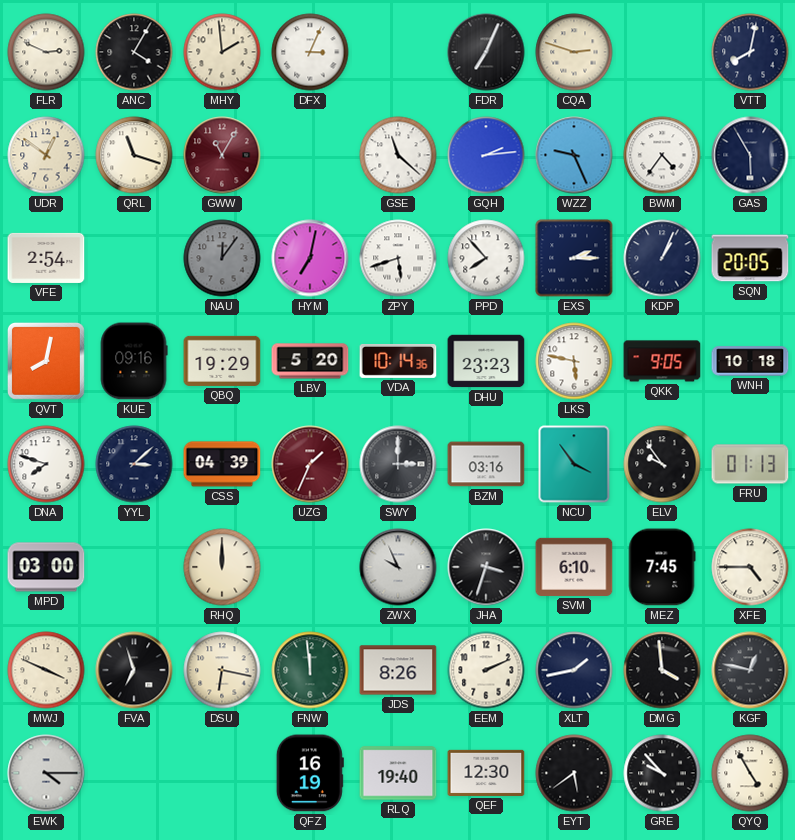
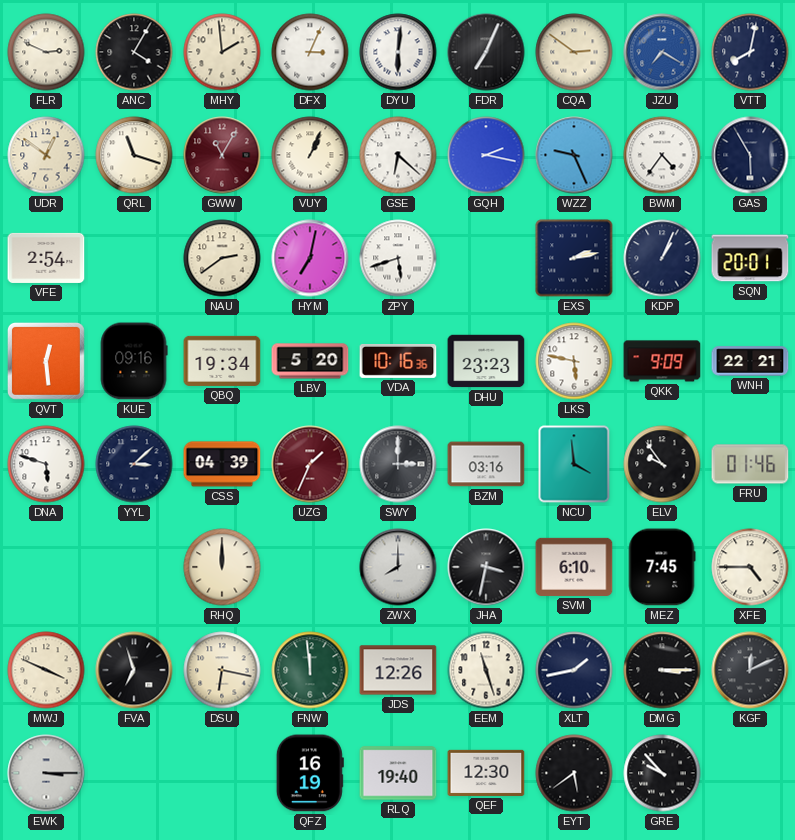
DYU: none -> 6:01
CQA: 2:48 -> 2:51
JZU: none -> 7:20
VUY: none -> 1:04
GSE: 11:22 -> 6:22
GQH: 2:14 -> 2:17
NAU: 12:06 -> 2:39
NAU dial: grey -> cream
PPD: 7:53 -> none
EXS: 2:15 -> 2:13
SQN: 20:05 -> 20:01
QVT: 8:02 -> 12:29
QBQ: 19:29 -> 19:34
VDA: 10:14 -> 10:16
QKK: 9:05 -> 9:09
WNH: 10:18 -> 22:21
DNA: 7:48 -> 5:48
NCU: 3:54 -> 3:59
FRU: 01:13 -> 01:46
MPD: 03:00 -> none
ZWX: 9:56 -> 8:00
JHA: 3:33 -> 3:32
JDS: 8:26 -> 12:26
EEM: 2:11 -> 11:27
DMG: 3:59 -> 3:15
KGF: 12:47 -> 12:11
EWK: 4:15 -> 3:15
QYQ: 4:55 -> none
